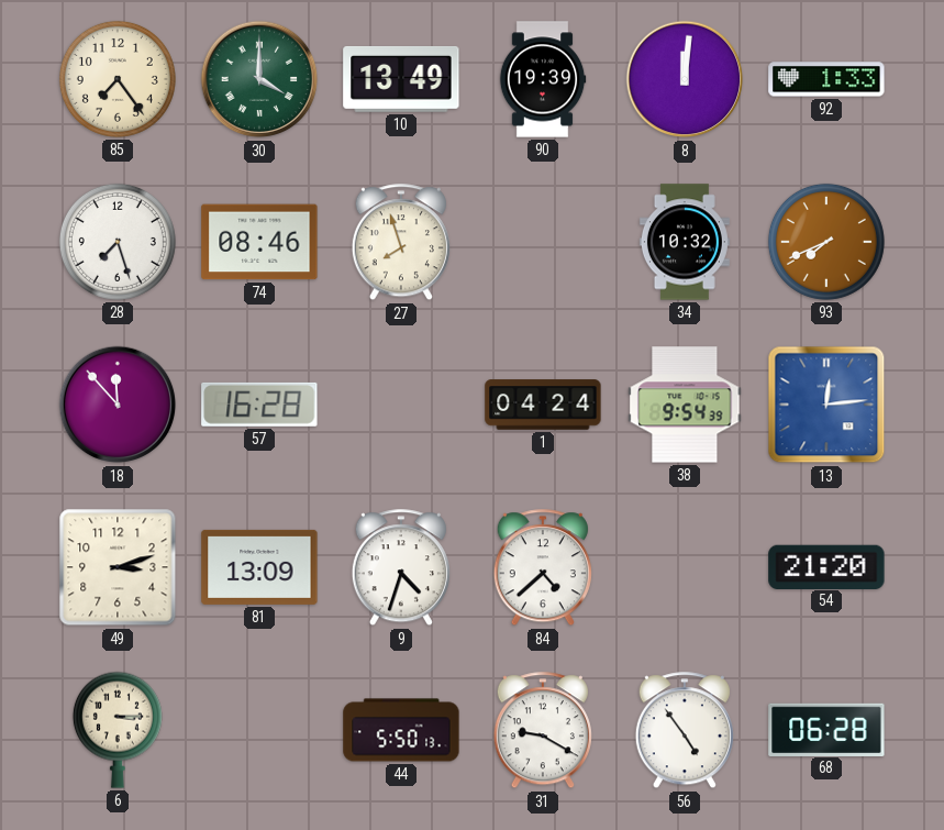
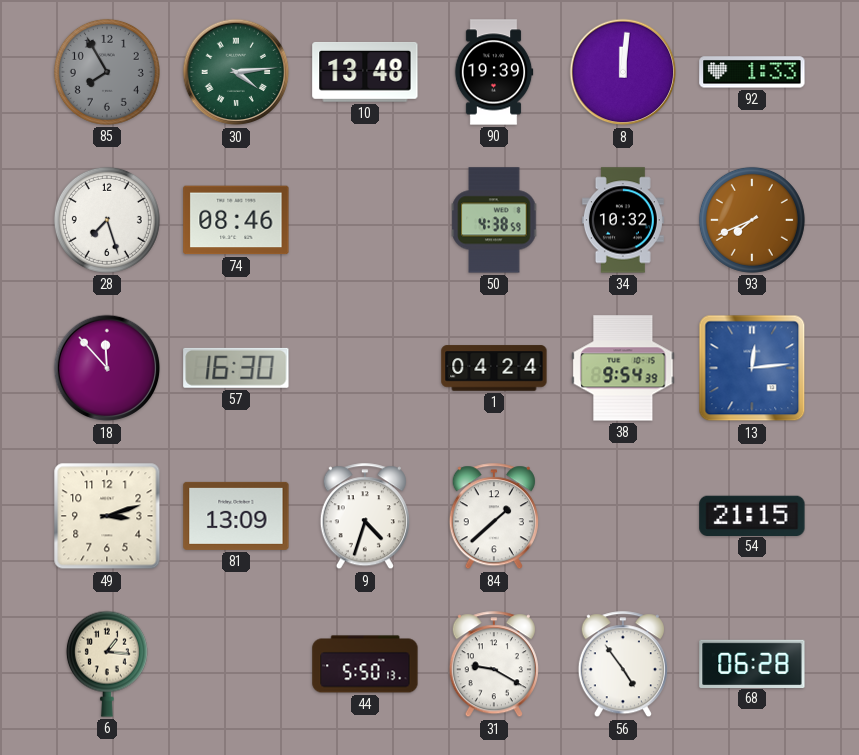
85: 7:24 -> 7:55
85 dial: cream -> grey
30: 4:00 -> 4:14
10: 13:49 -> 13:48
27: 7:57 -> none
50: none -> 4:38
57: 16:28 -> 16:30
84: 4:38 -> 1:38
54: 21:20 -> 21:15
6: 3:15 -> 1:16
